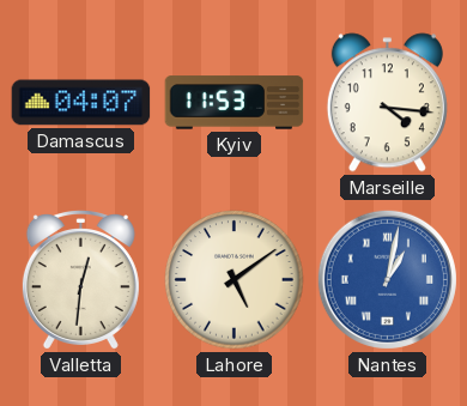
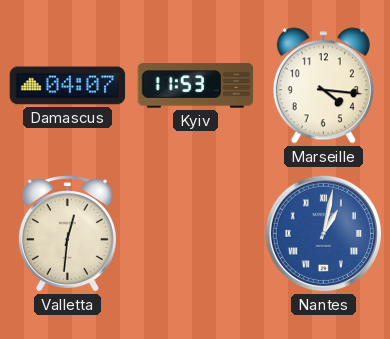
Lahore: 5:09 -> none
